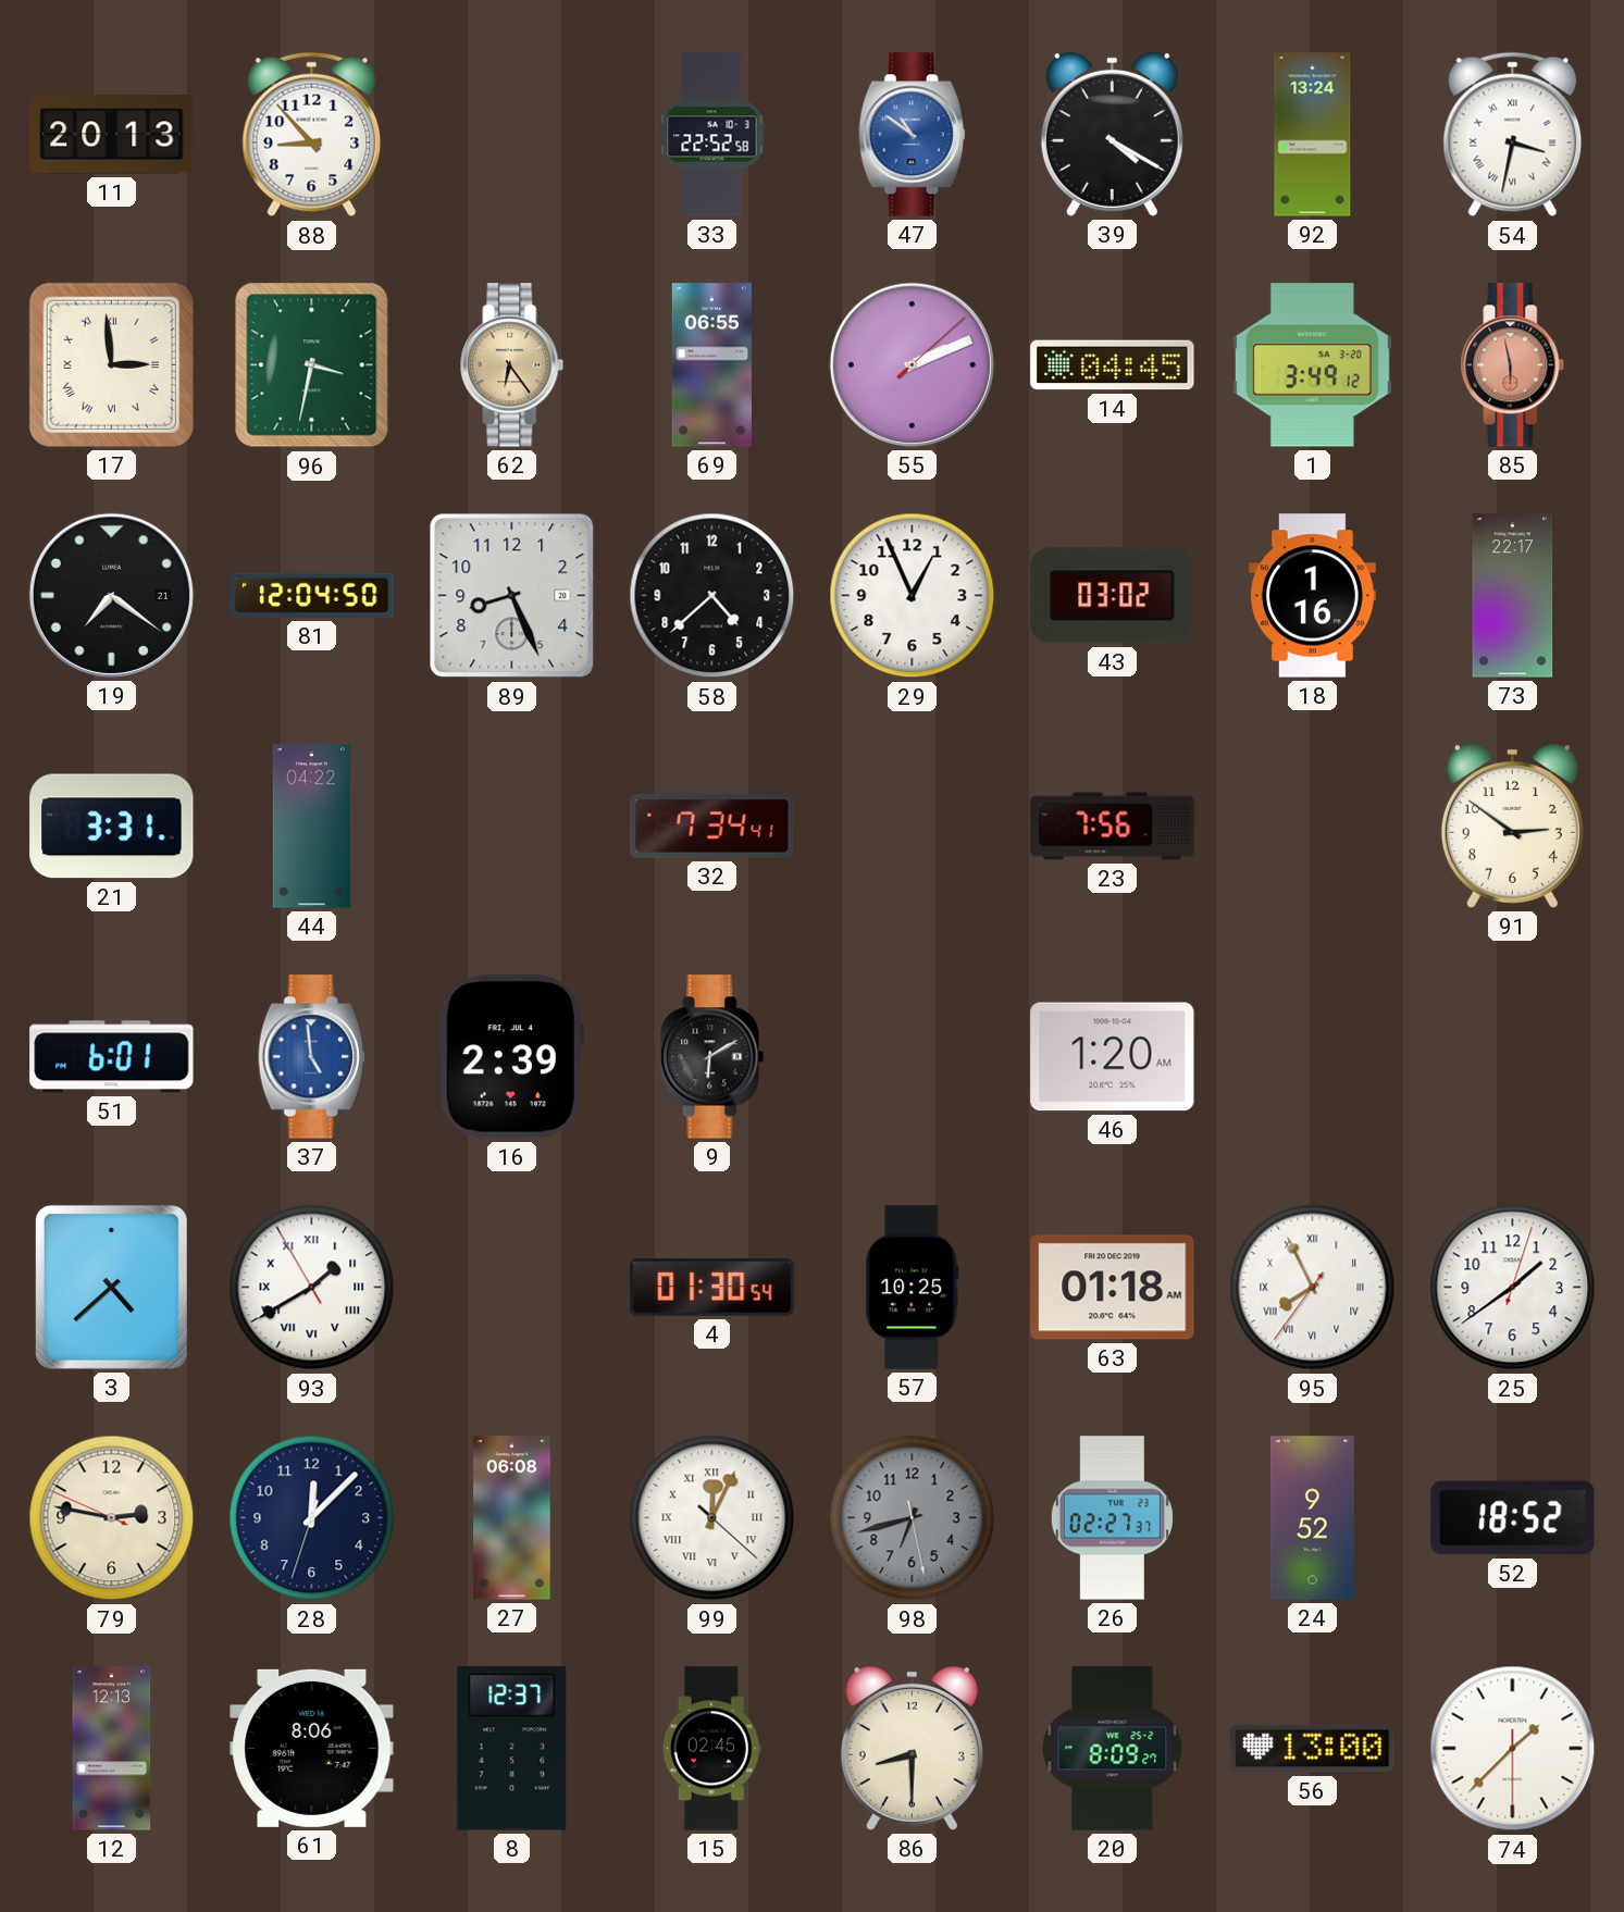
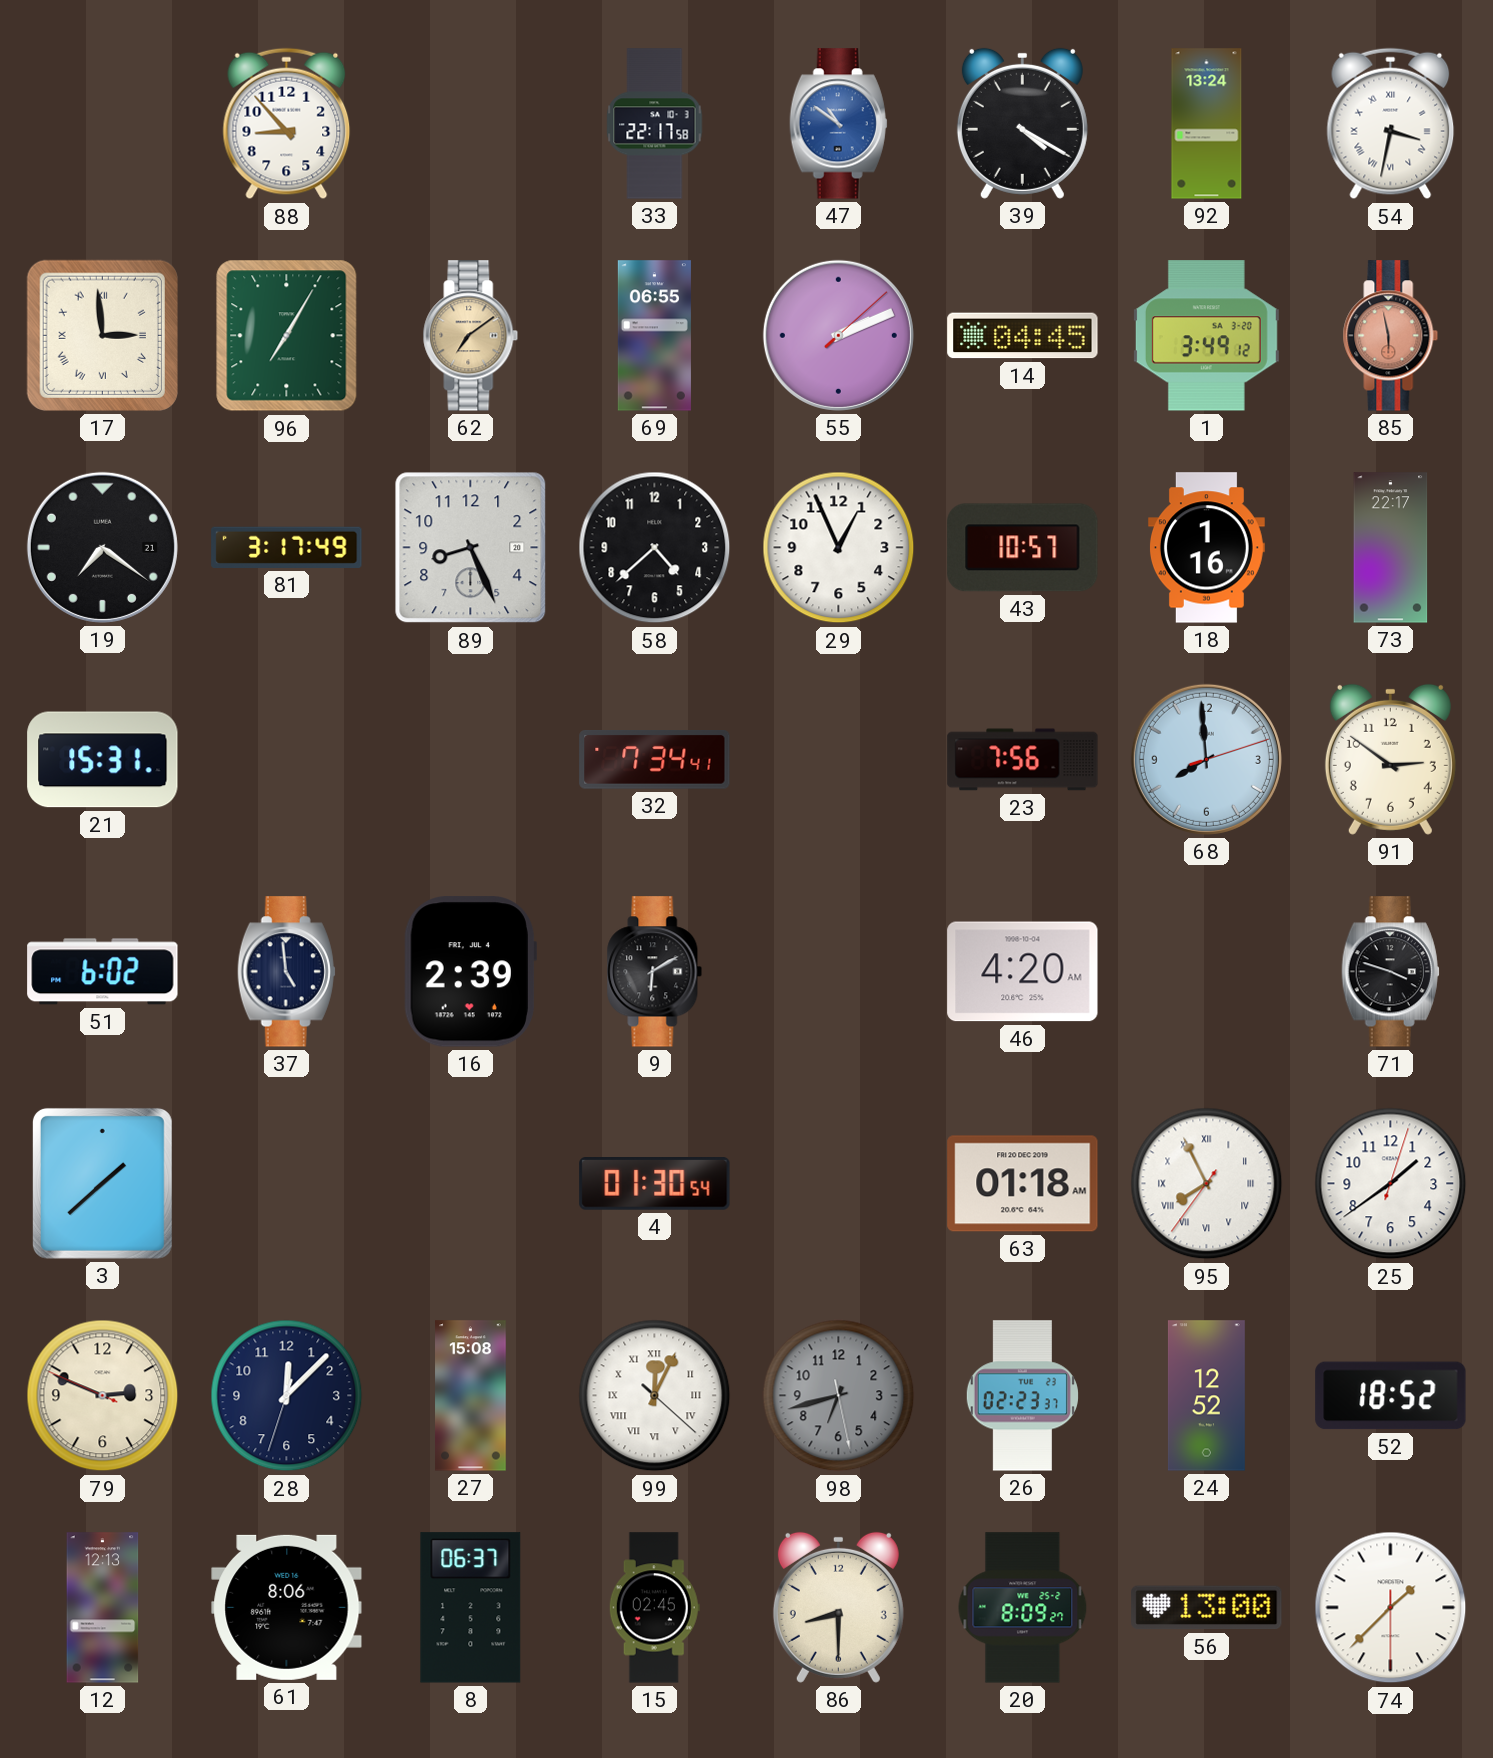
11: 20:13 -> none
33: 22:52 -> 22:17
96: 3:32 -> 7:05
62: 6:24 -> 7:09
81: 12:04 -> 3:17
43: 03:02 -> 10:57
21: 3:31 -> 15:31
44: 04:22 -> none
68: none -> 7:59
51: 6:01 -> 6:02
37 dial: blue -> navy
46: 1:20 -> 4:20
71: none -> 3:48
3: 4:38 -> 1:38
93: 1:39 -> none
57: 10:25 -> none
79: 2:46 -> 2:48
27: 06:08 -> 15:08
26: 02:27 -> 02:23
24: 9:52 -> 12:52
8: 12:37 -> 06:37
